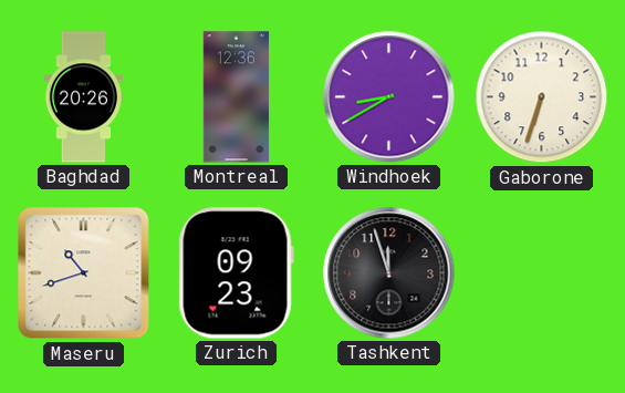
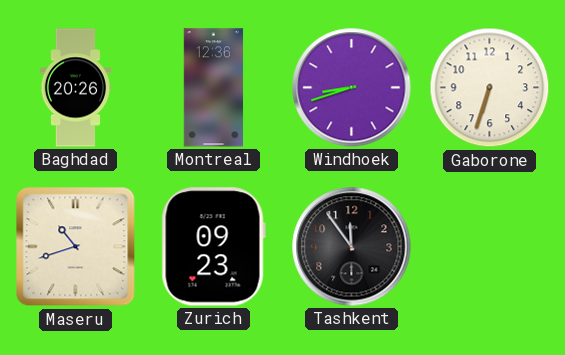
Windhoek: 8:40 -> 8:42
Tashkent: 11:57 -> 11:54
